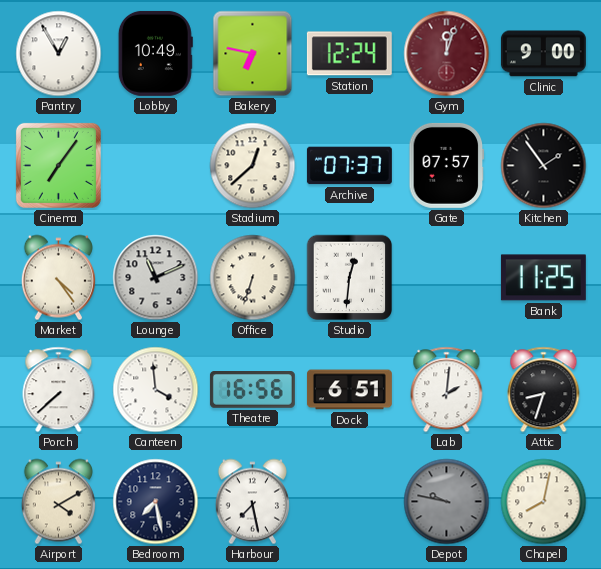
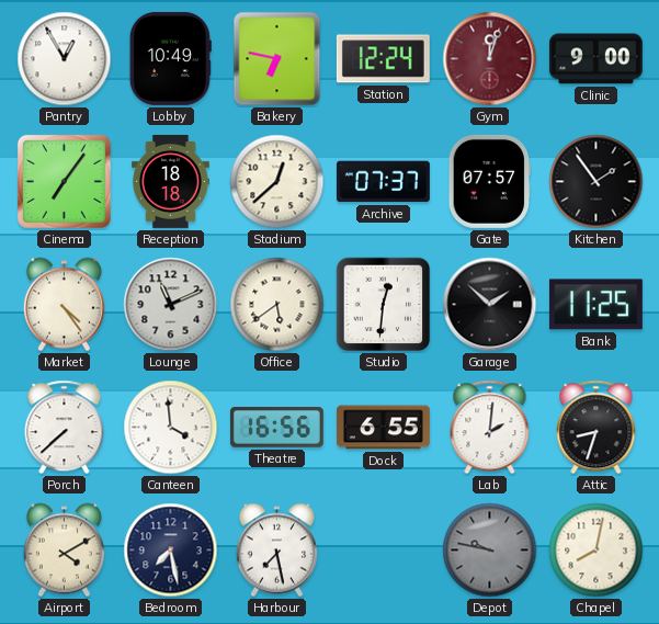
Reception: none -> 18:18
Office: 6:33 -> 5:39
Garage: none -> 1:52
Dock: 6:51 -> 6:55
